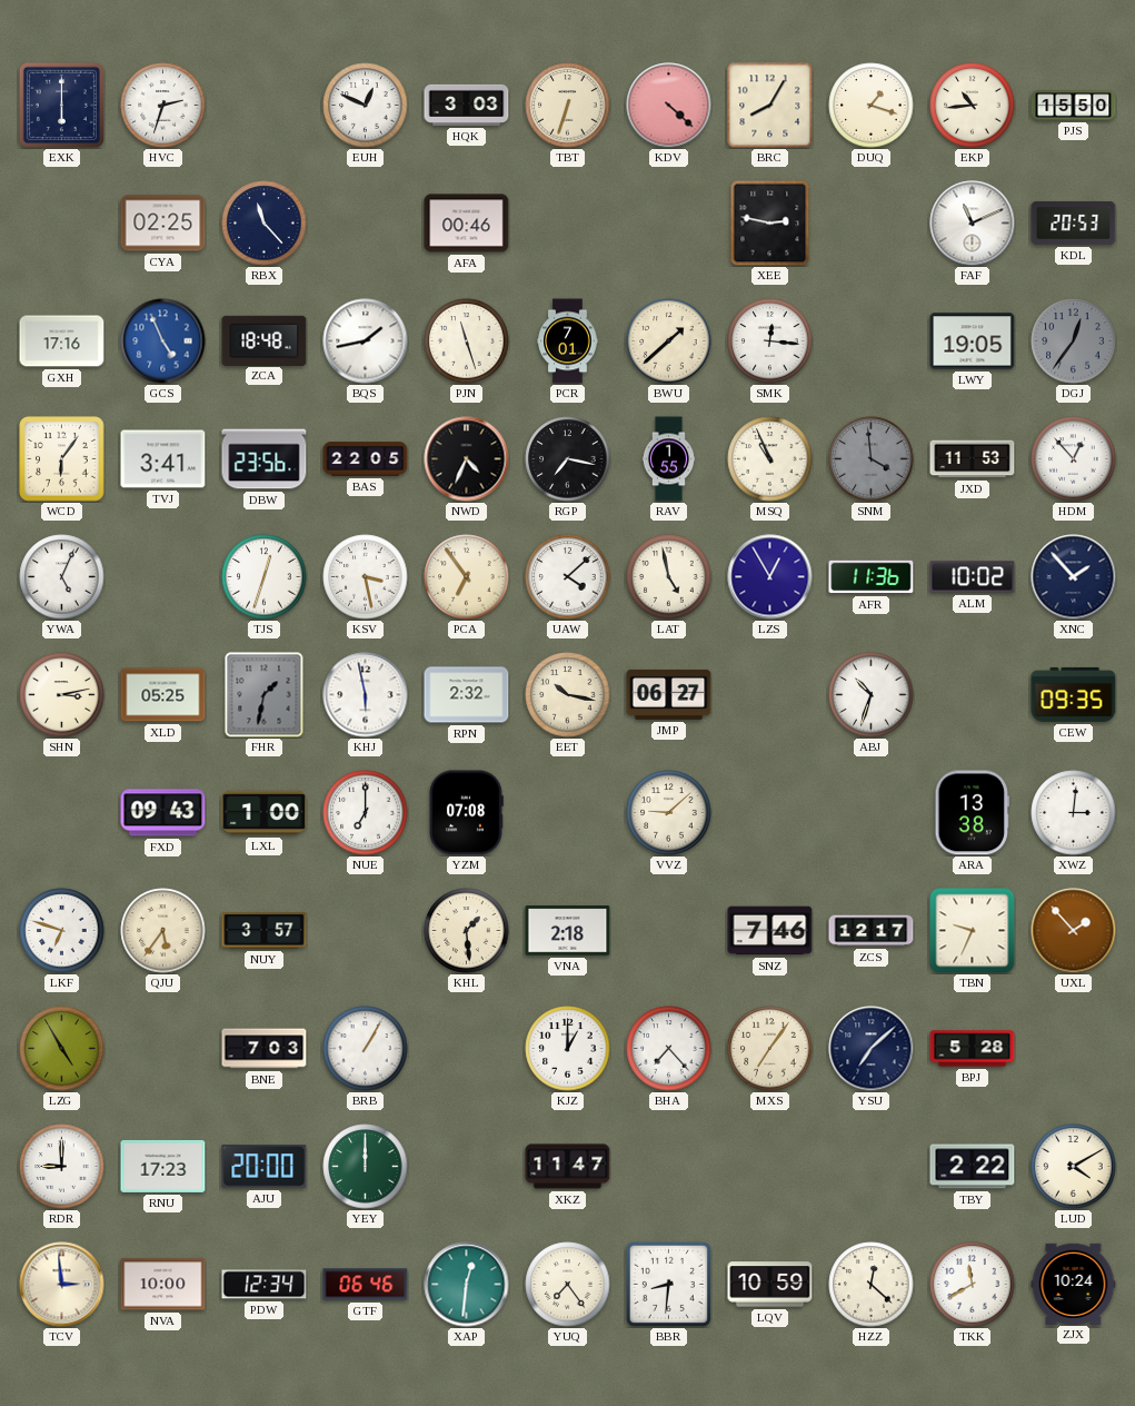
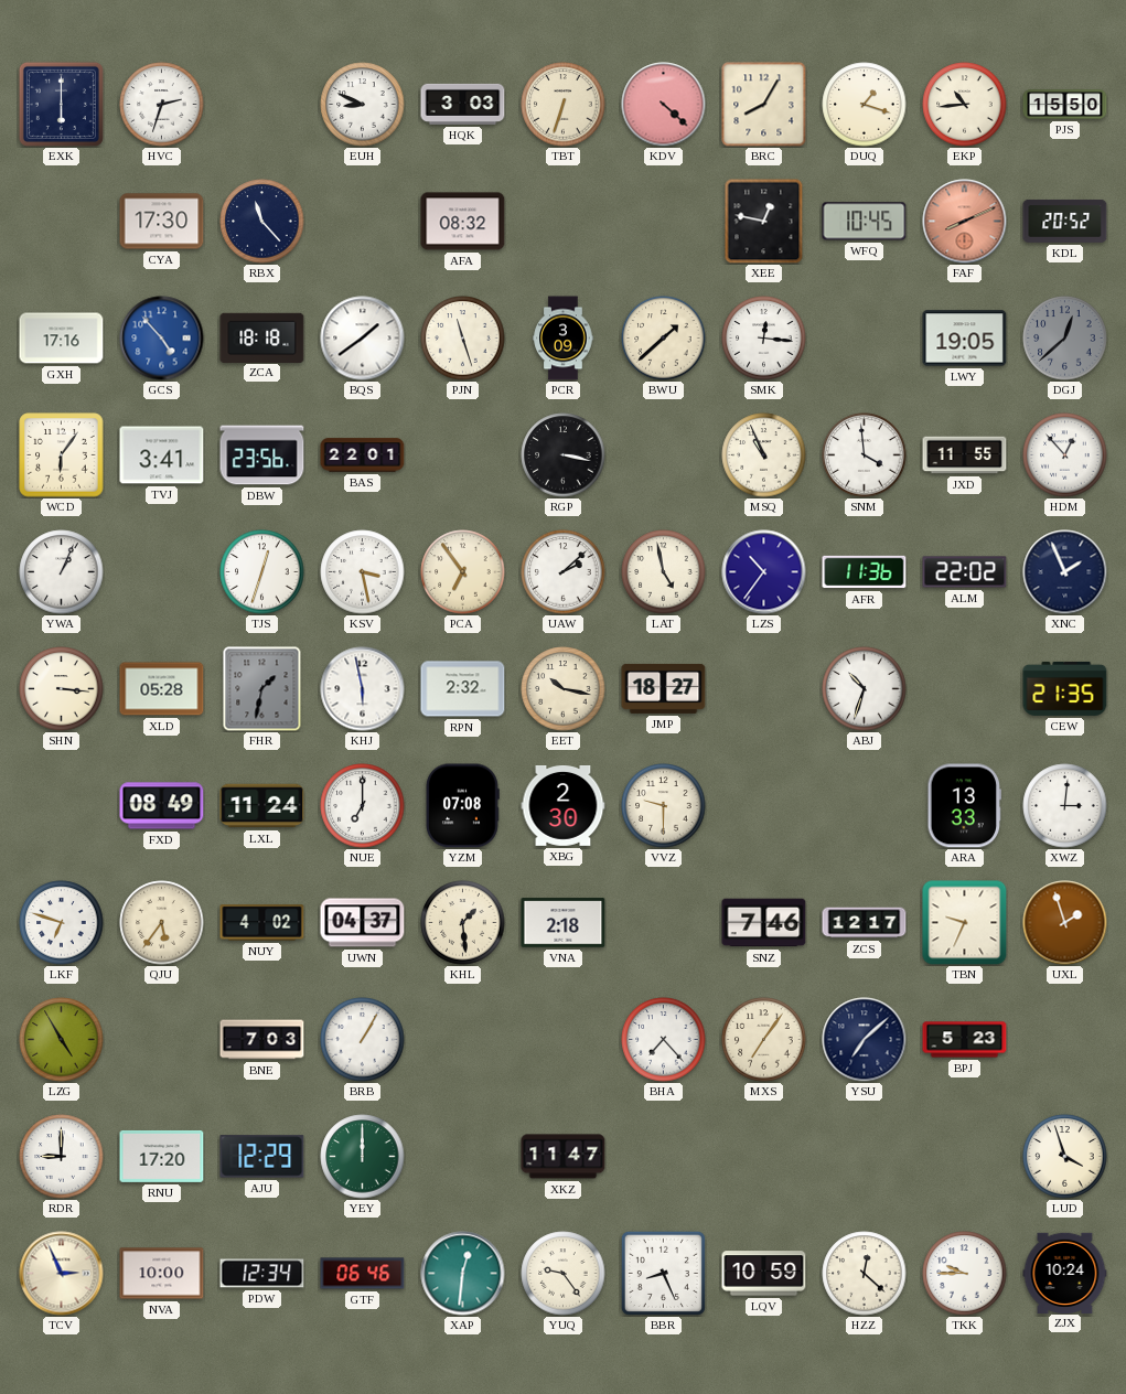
EUH: 12:49 -> 8:49
CYA: 02:25 -> 17:30
AFA: 00:46 -> 08:32
XEE: 2:47 -> 12:47
WFQ: none -> 10:45
FAF: 11:11 -> 8:11
FAF dial: white -> salmon
KDL: 20:53 -> 20:52
GCS: 4:56 -> 4:53
ZCA: 18:48 -> 18:18
BQS: 1:43 -> 1:39
PCR: 7:01 -> 3:09
DGJ: 12:36 -> 12:38
BAS: 22:05 -> 22:01
NWD: 4:34 -> none
RGP: 7:17 -> 3:17
RAV: 1:55 -> none
SNM dial: grey -> white
JXD: 11:53 -> 11:55
YWA: 5:04 -> 1:04
UAW: 4:08 -> 2:08
LZS: 12:55 -> 10:36
ALM: 10:02 -> 22:02
XNC: 1:53 -> 1:56
SHN: 3:13 -> 3:16
XLD: 05:25 -> 05:28
JMP: 06:27 -> 18:27
CEW: 09:35 -> 21:35
FXD: 09:43 -> 08:49
LXL: 1:00 -> 11:24
XBG: none -> 2:30
VVZ: 9:08 -> 9:30
ARA: 13:38 -> 13:33
NUY: 3:57 -> 4:02
UWN: none -> 04:37
UXL: 1:53 -> 1:57
KJZ: 1:00 -> none
BPJ: 5:28 -> 5:23
RNU: 17:23 -> 17:20
AJU: 20:00 -> 12:29
TBY: 2:22 -> none
LUD: 4:10 -> 3:57
TCV: 2:59 -> 2:56
YUQ: 7:24 -> 9:24
BBR: 8:31 -> 8:26
TKK: 11:40 -> 9:45
